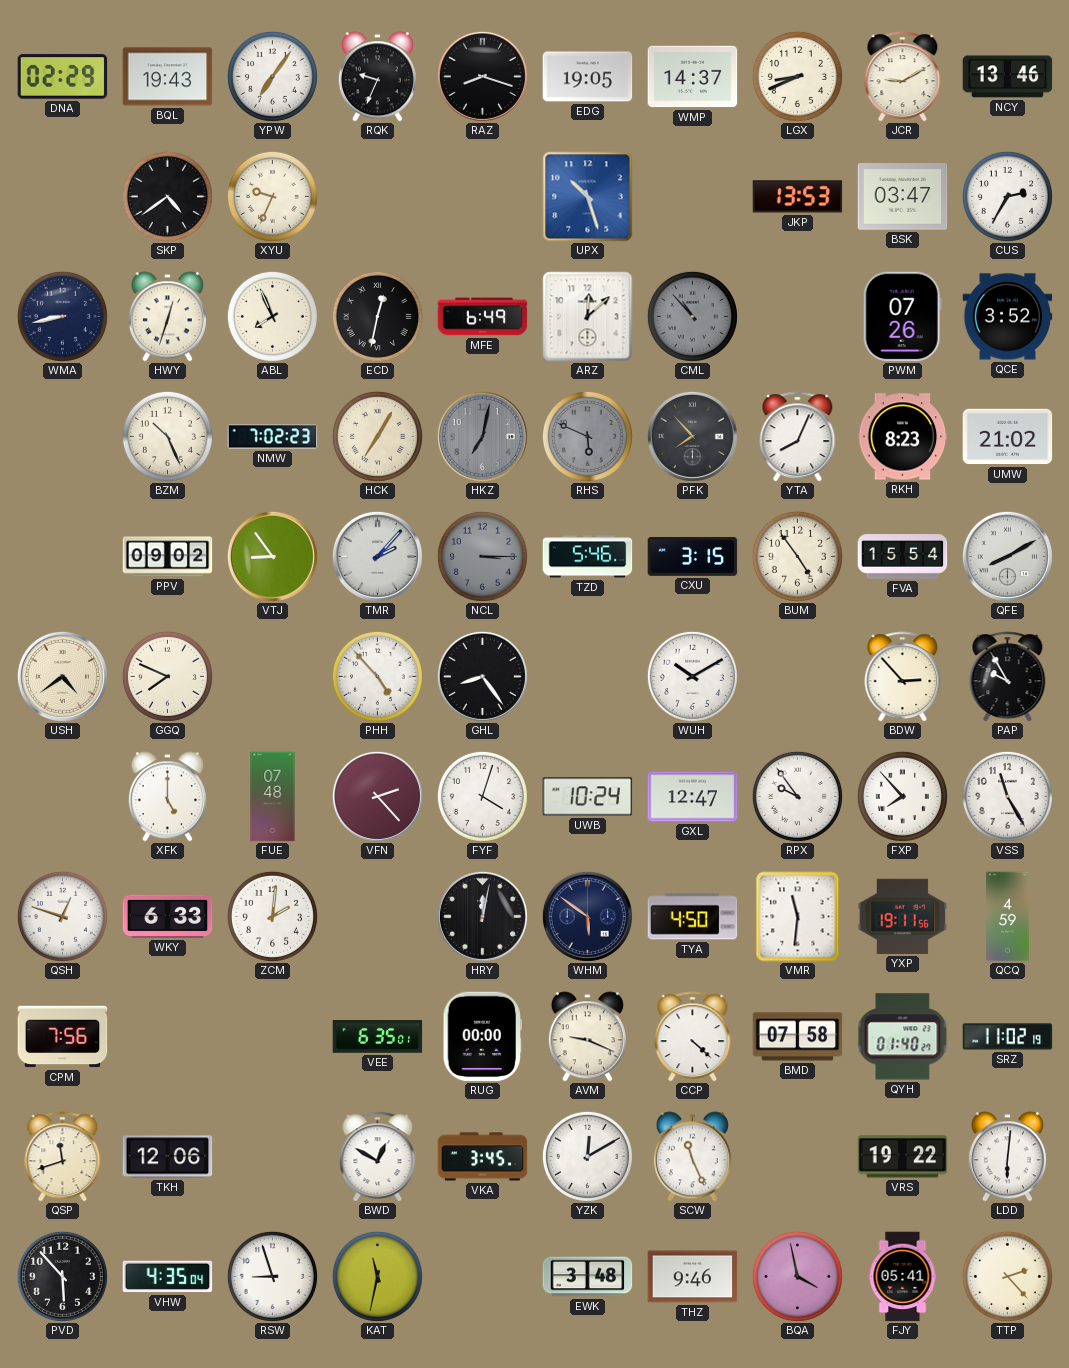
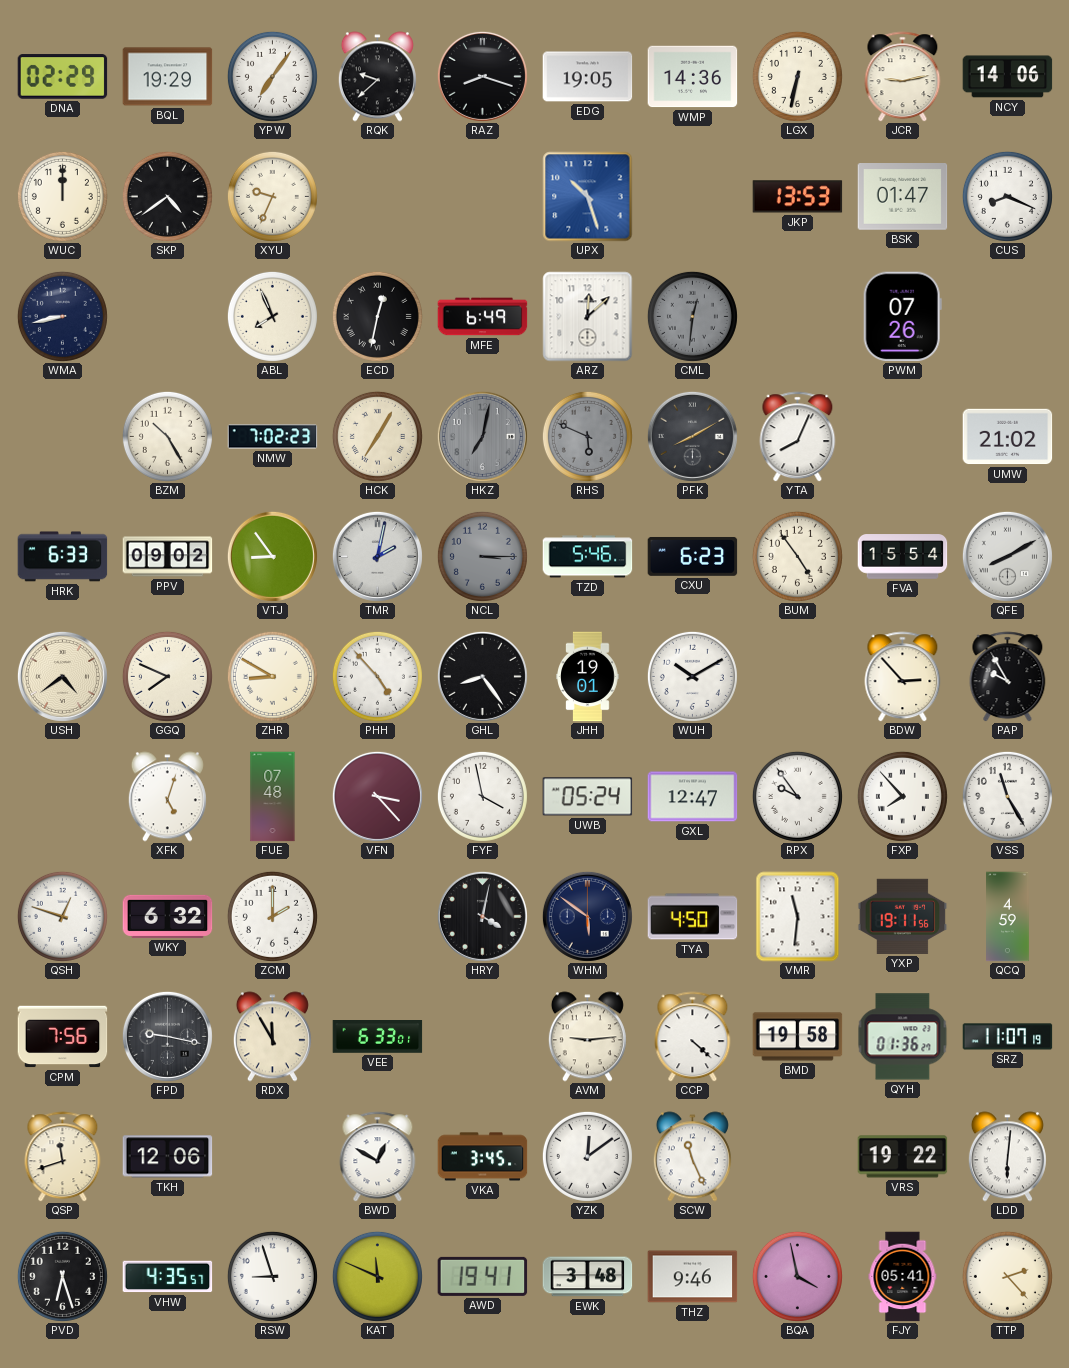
BQL: 19:43 -> 19:29
RQK: 9:34 -> 9:38
WMP: 14:37 -> 14:36
LGX: 8:41 -> 6:32
JCR: 9:10 -> 9:13
NCY: 13:46 -> 14:06
WUC: none -> 12:00
BSK: 03:47 -> 01:47
CUS: 2:35 -> 8:19
HWY: 12:33 -> none
CML: 10:53 -> 12:31
QCE: 3:52 -> none
BZM: 10:26 -> 10:25
PFK: 7:53 -> 8:10
RKH: 8:23 -> none
HRK: none -> 6:33
TMR: 2:07 -> 2:02
CXU: 3:15 -> 6:23
ZHR: none -> 8:50
JHH: none -> 19:01
XFK: 5:00 -> 5:03
VFN: 2:23 -> 3:23
FYF: 4:03 -> 3:58
UWB: 10:24 -> 05:24
WKY: 6:33 -> 6:32
ZCM: 2:01 -> 2:00
HRY: 12:02 -> 4:02
FPD: none -> 9:17
RDX: none -> 11:55
VEE: 6:35 -> 6:33
RUG: 00:00 -> none
AVM: 9:19 -> 9:14
BMD: 07:58 -> 19:58
QYH: 01:40 -> 01:36
SRZ: 11:02 -> 11:07
YZK: 12:10 -> 12:09
PVD: 5:53 -> 6:27
VHW: 4:35:04 -> 4:35:57
KAT: 11:32 -> 11:49
AWD: none -> 19:41
